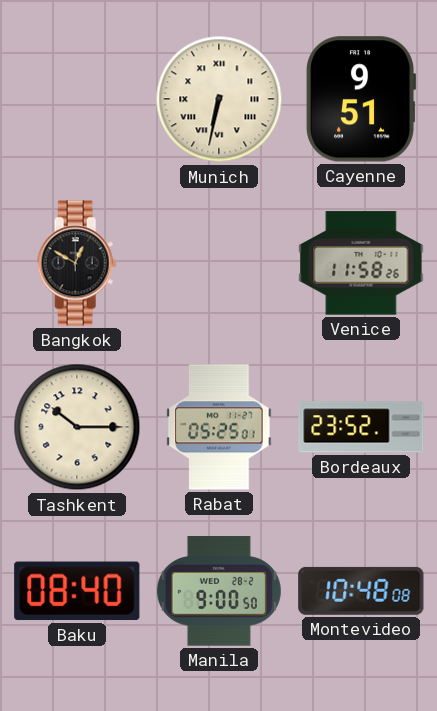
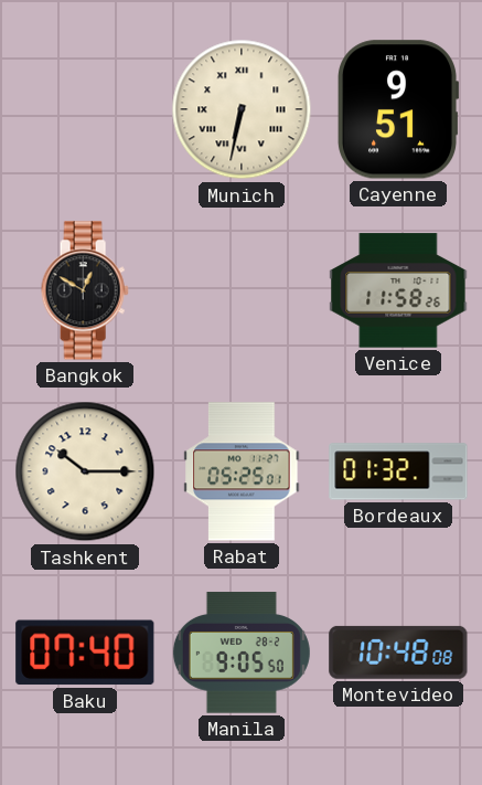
Bordeaux: 23:52 -> 01:32
Baku: 08:40 -> 07:40
Manila: 9:00 -> 9:05
